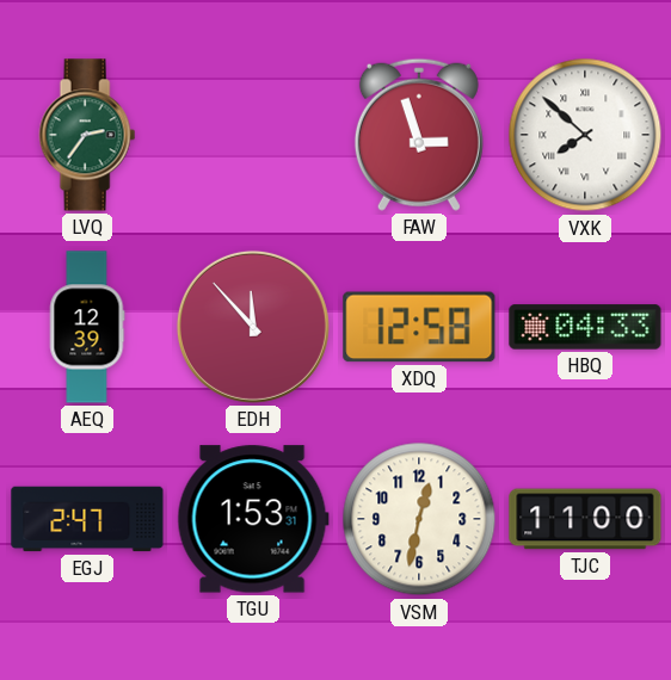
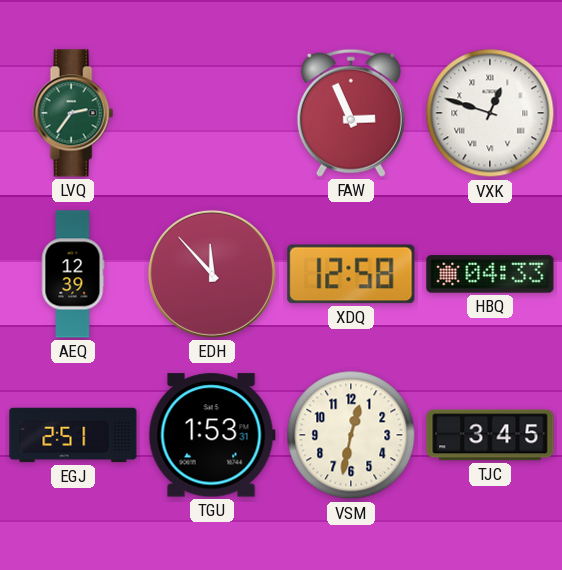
FAW: 2:57 -> 2:56
VXK: 7:52 -> 12:48
EGJ: 2:47 -> 2:51
TJC: 11:00 -> 3:45
